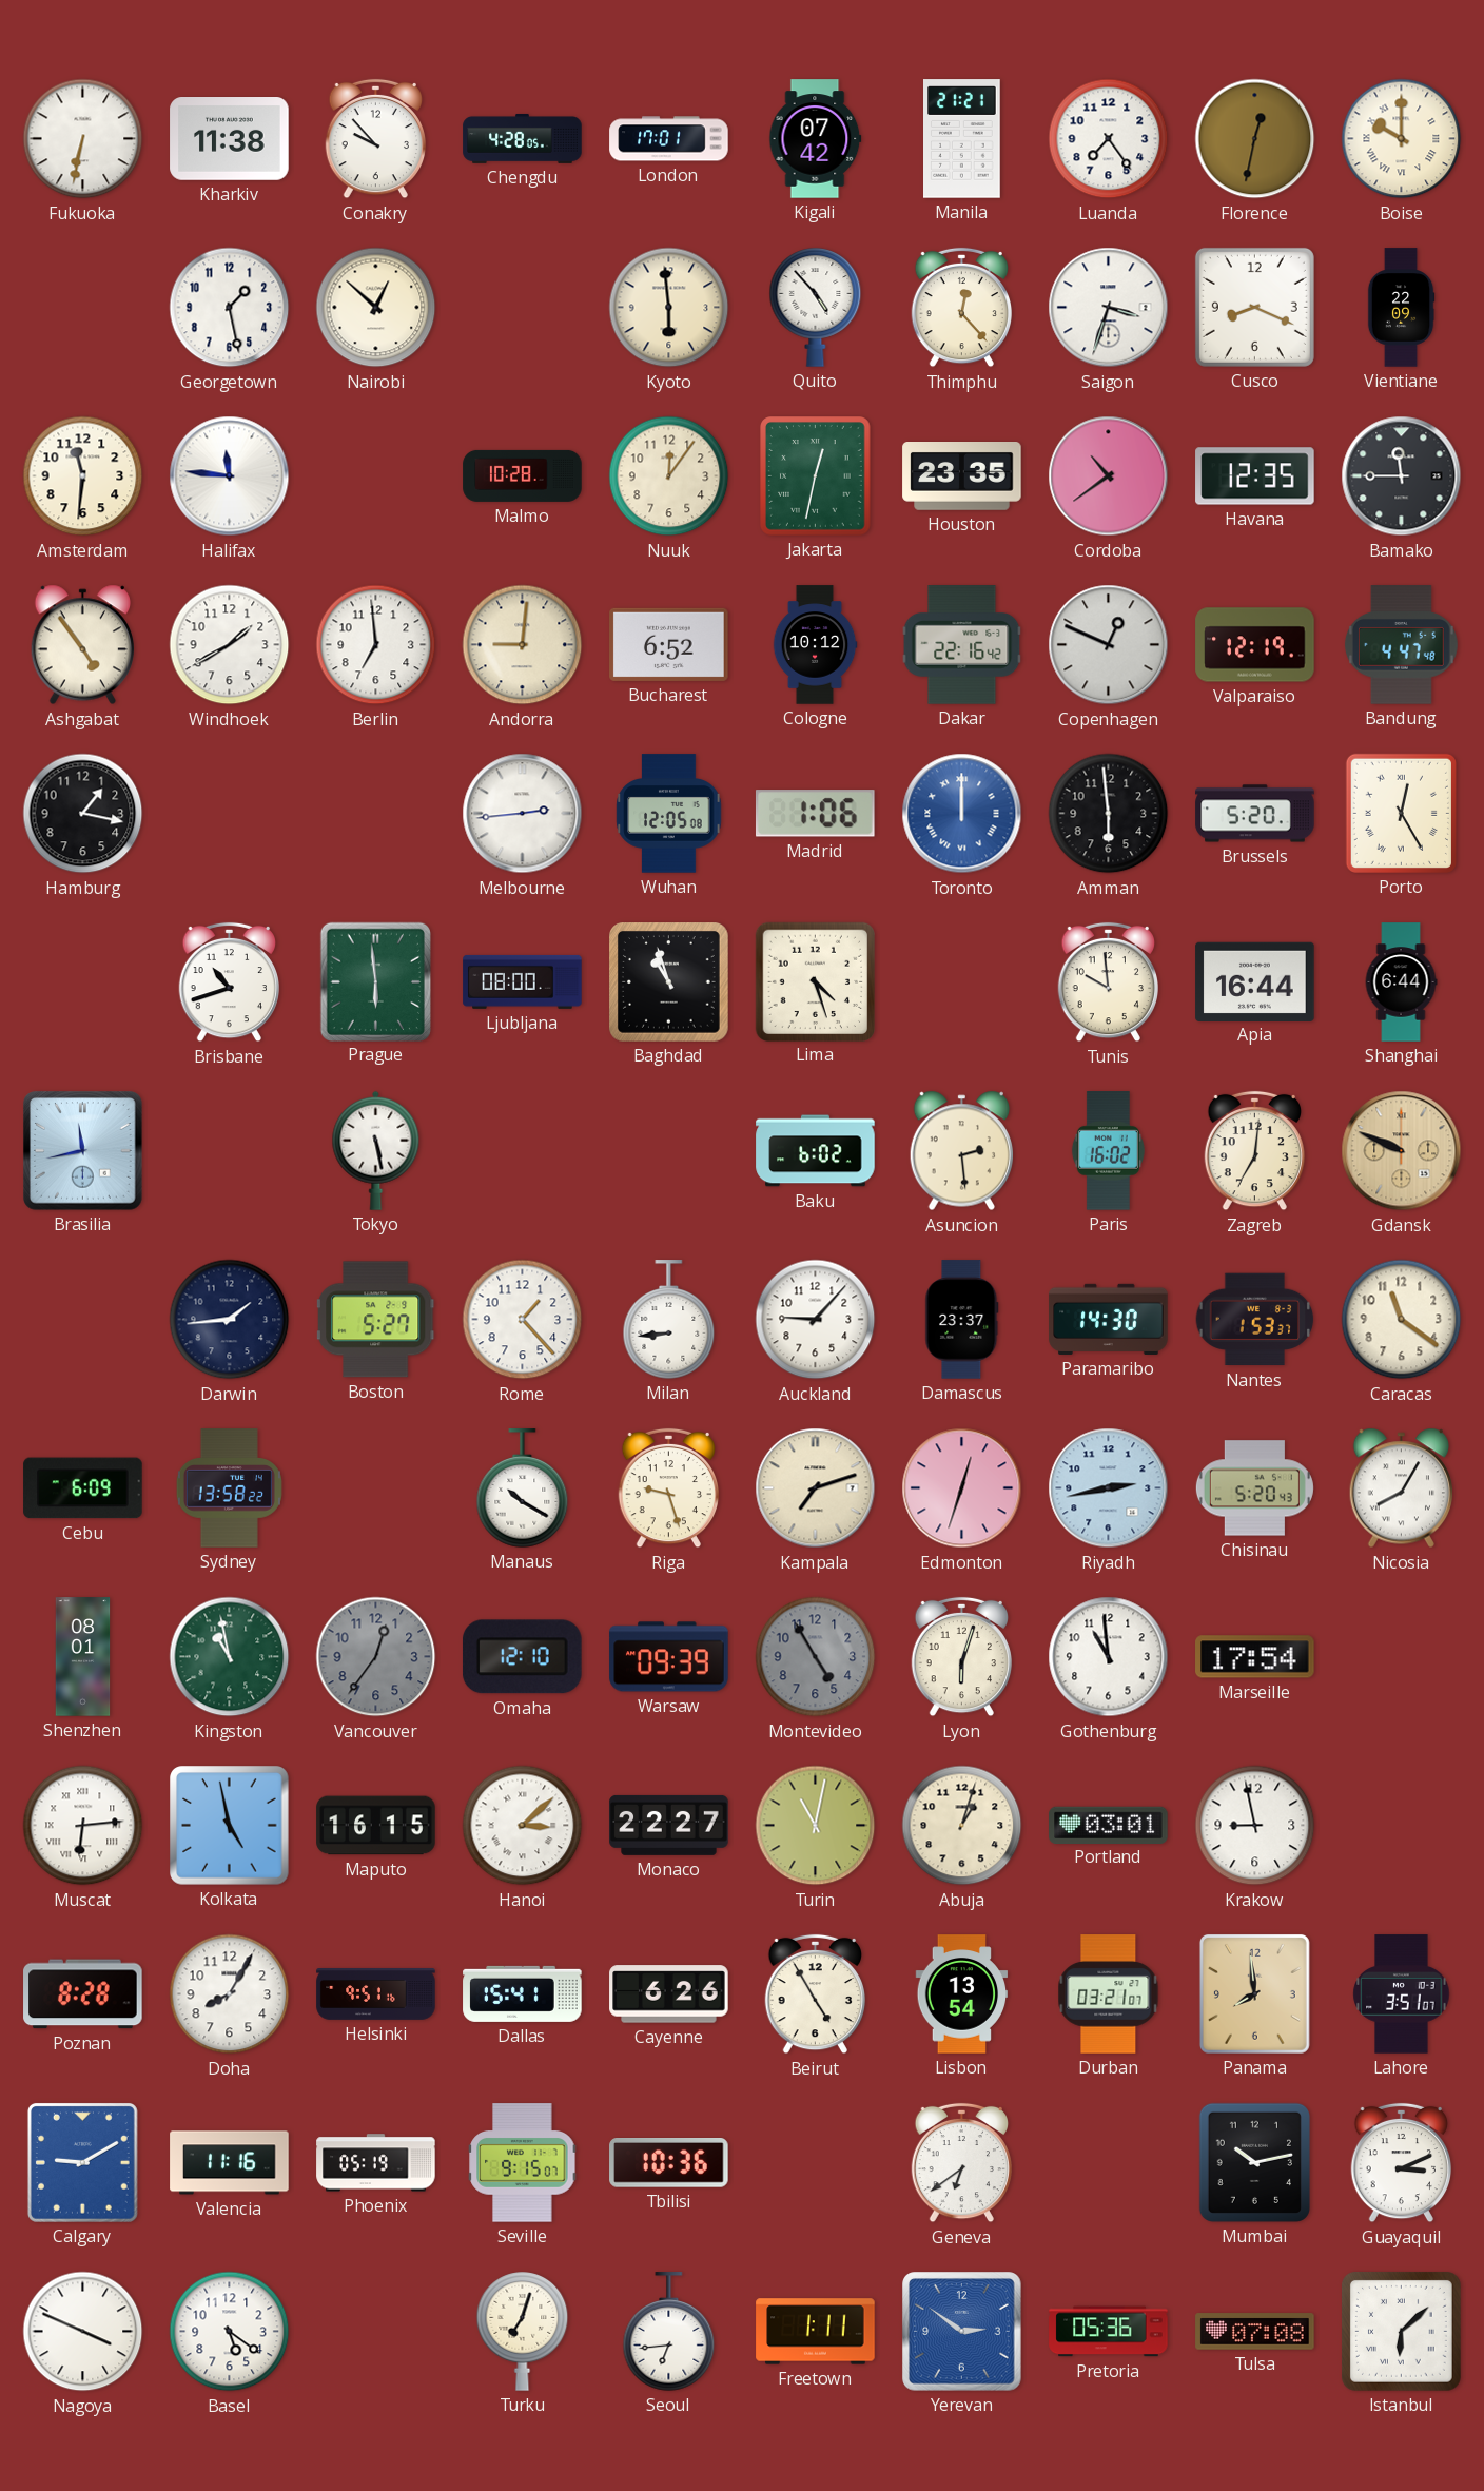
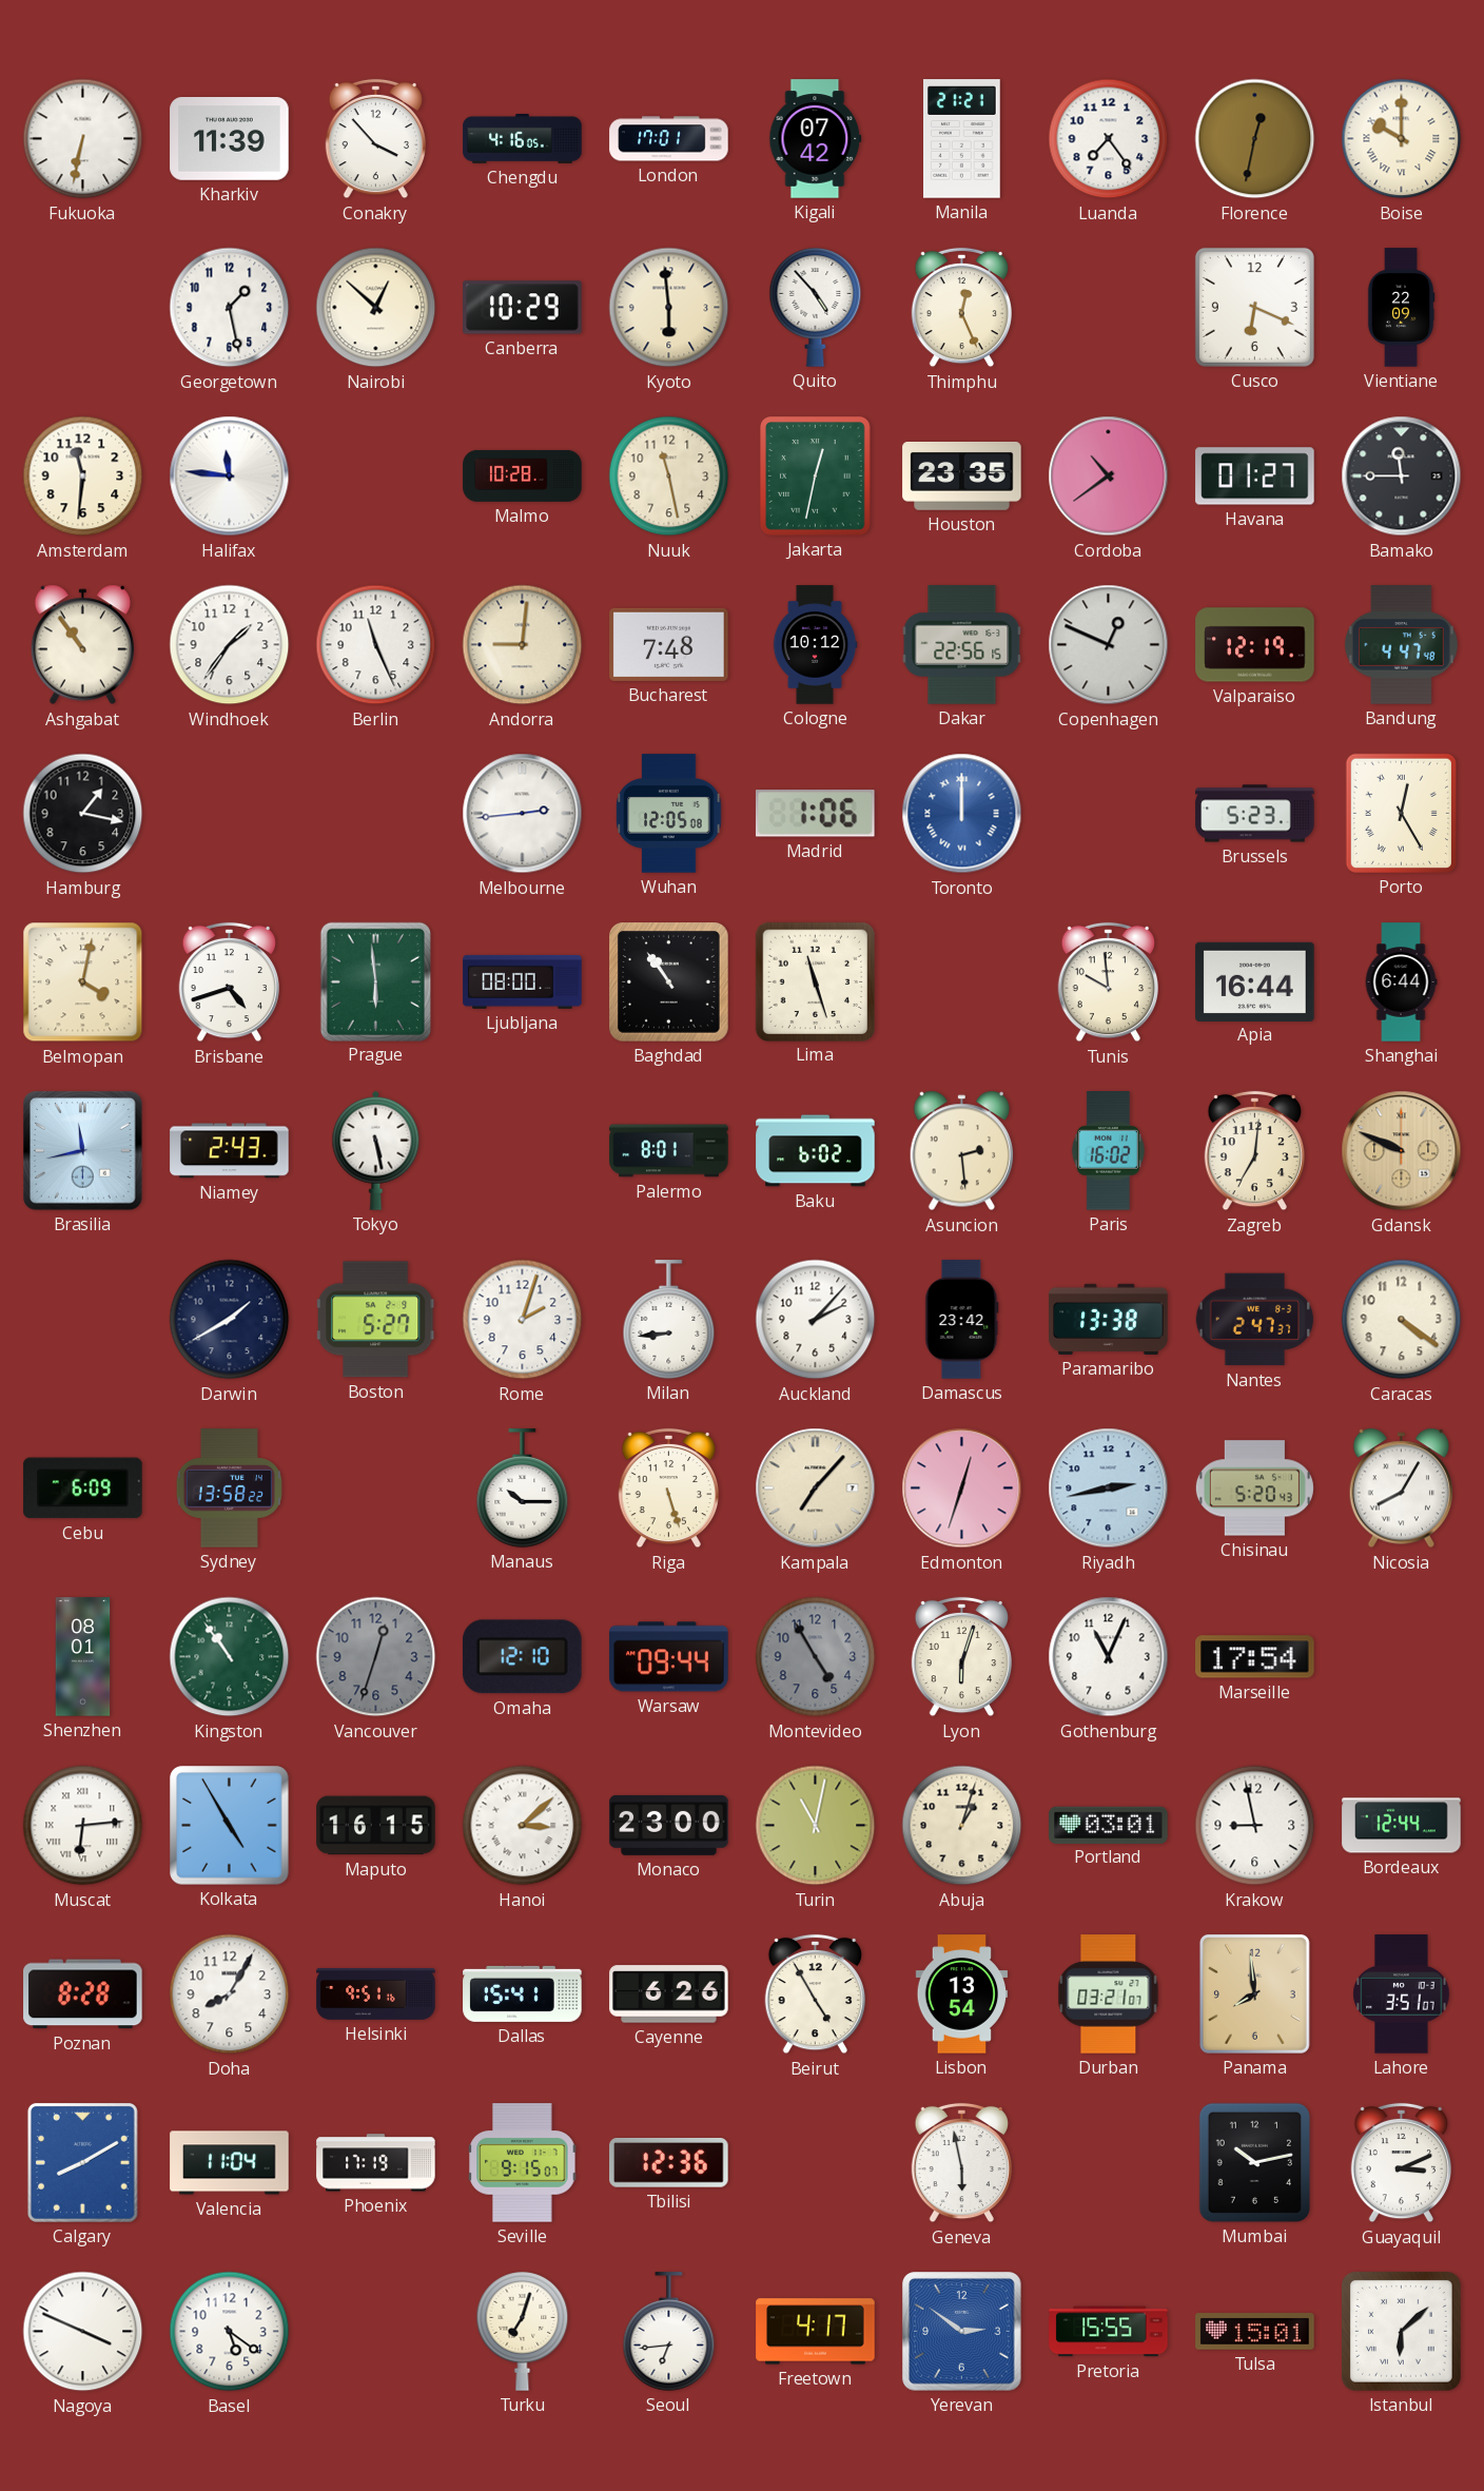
Kharkiv: 11:38 -> 11:39
Conakry: 9:53 -> 3:53
Chengdu: 4:28 -> 4:16
Canberra: none -> 10:29
Thimphu: 12:23 -> 12:26
Saigon: 3:33 -> none
Cusco: 8:19 -> 6:19
Nuuk: 12:06 -> 11:28
Havana: 12:35 -> 01:27
Ashgabat: 4:54 -> 10:54
Windhoek: 1:40 -> 1:36
Berlin: 6:59 -> 11:26
Bucharest: 6:52 -> 7:48
Dakar: 22:16 -> 22:56
Amman: 5:59 -> none
Brussels: 5:20 -> 5:23
Belmopan: none -> 4:02
Brisbane: 10:42 -> 4:42
Baghdad: 10:57 -> 10:54
Lima: 4:27 -> 11:27
Niamey: none -> 2:43
Palermo: none -> 8:01
Darwin: 1:44 -> 1:40
Rome: 1:23 -> 2:03
Auckland: 9:07 -> 2:07
Damascus: 23:37 -> 23:42
Paramaribo: 14:30 -> 13:38
Nantes: 1:53 -> 2:47
Caracas: 11:21 -> 4:21
Manaus: 10:20 -> 10:15
Riga: 9:27 -> 5:27
Kampala: 7:12 -> 7:07
Kingston: 10:58 -> 10:54
Vancouver: 12:36 -> 12:33
Warsaw: 09:39 -> 09:44
Gothenburg: 10:59 -> 11:04
Kolkata: 4:58 -> 4:55
Monaco: 22:27 -> 23:00
Bordeaux: none -> 12:44
Calgary: 9:10 -> 8:10
Valencia: 11:16 -> 11:04
Phoenix: 05:19 -> 17:19
Tbilisi: 10:36 -> 12:36
Geneva: 6:39 -> 5:58
Freetown: 1:11 -> 4:17
Pretoria: 05:36 -> 15:55
Tulsa: 07:08 -> 15:01
